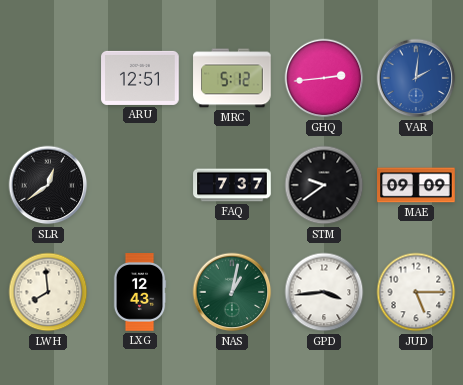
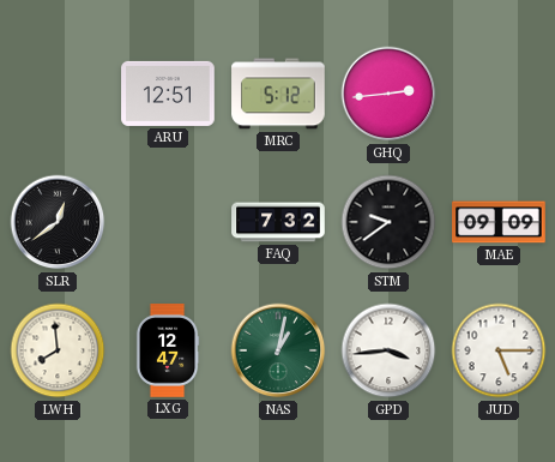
VAR: 2:01 -> none
FAQ: 7:37 -> 7:32
LXG: 12:43 -> 12:47
